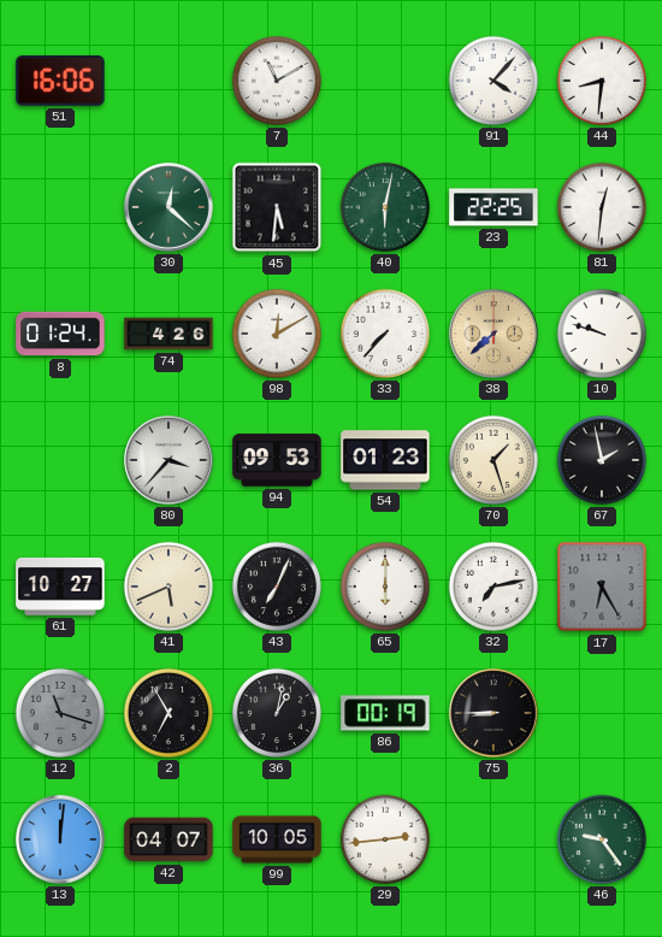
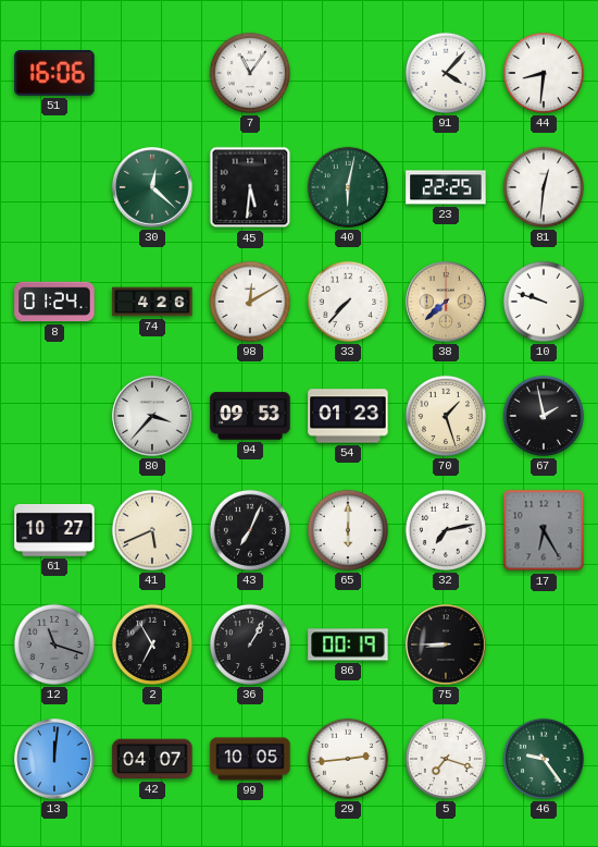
7: 11:10 -> 11:06
36: 1:02 -> 1:05
5: none -> 7:18
